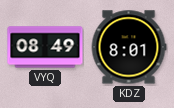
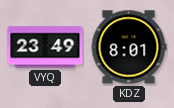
VYQ: 08:49 -> 23:49
